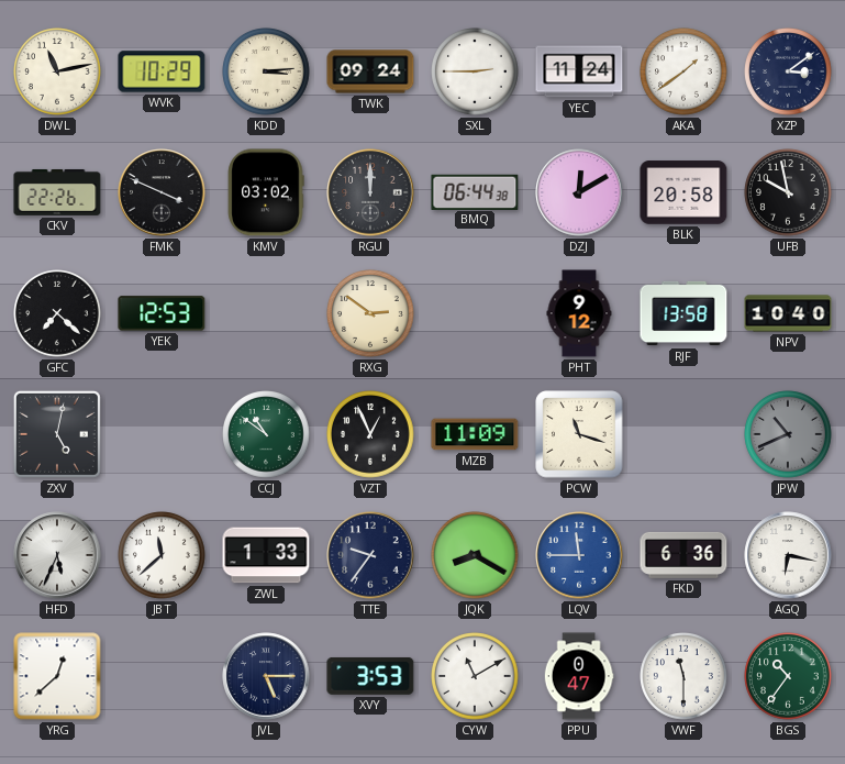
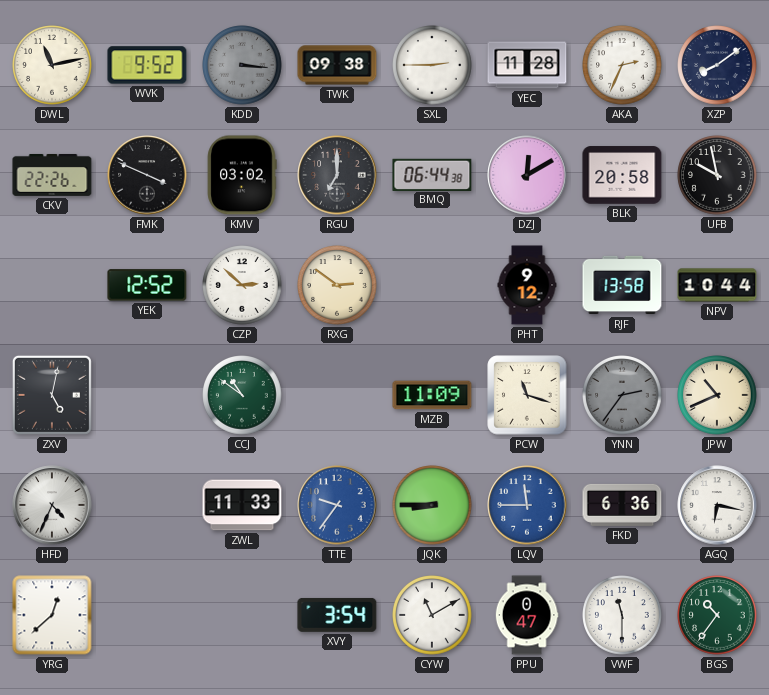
WVK: 10:29 -> 9:52
KDD: 3:14 -> 3:16
KDD dial: cream -> grey
TWK: 09:24 -> 09:38
YEC: 11:24 -> 11:28
AKA: 1:39 -> 2:34
XZP: 3:09 -> 8:09
RGU: 12:00 -> 7:00
GFC: 7:22 -> none
YEK: 12:53 -> 12:52
CZP: none -> 2:52
NPV: 10:40 -> 10:44
VZT: 12:56 -> none
YNN: none -> 2:36
JPW dial: grey -> cream
HFD: 5:34 -> 4:34
JBT: 11:38 -> none
ZWL: 1:33 -> 11:33
TTE dial: navy -> blue
JQK: 8:20 -> 8:45
JVL: 5:15 -> none
XVY: 3:53 -> 3:54
